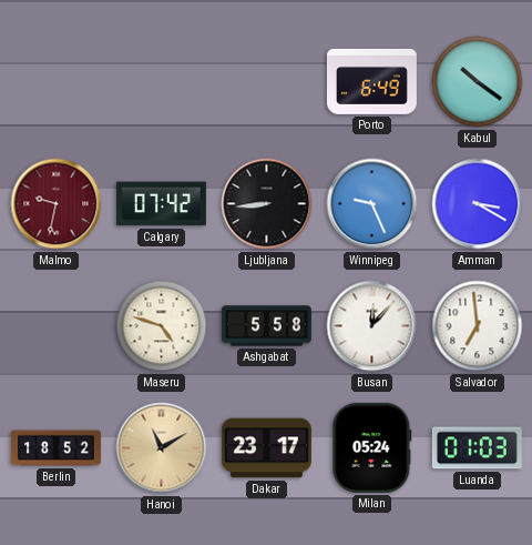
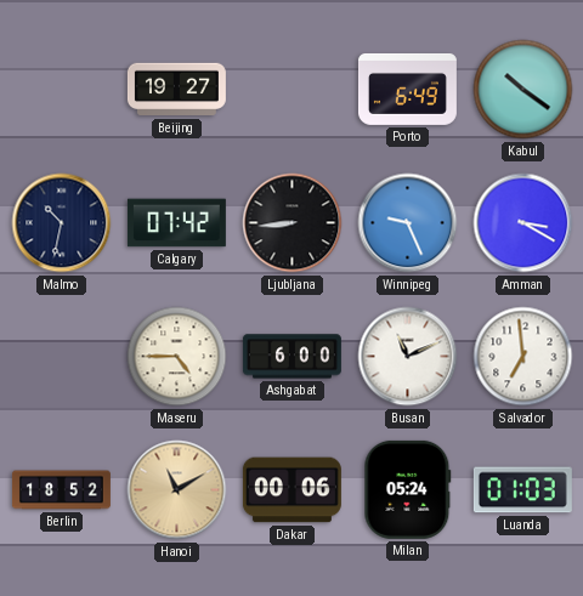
Beijing: none -> 19:27
Malmo: 9:32 -> 10:32
Malmo dial: burgundy -> navy
Maseru: 4:48 -> 4:45
Ashgabat: 5:58 -> 6:00
Busan: 12:07 -> 11:11
Dakar: 23:17 -> 00:06
